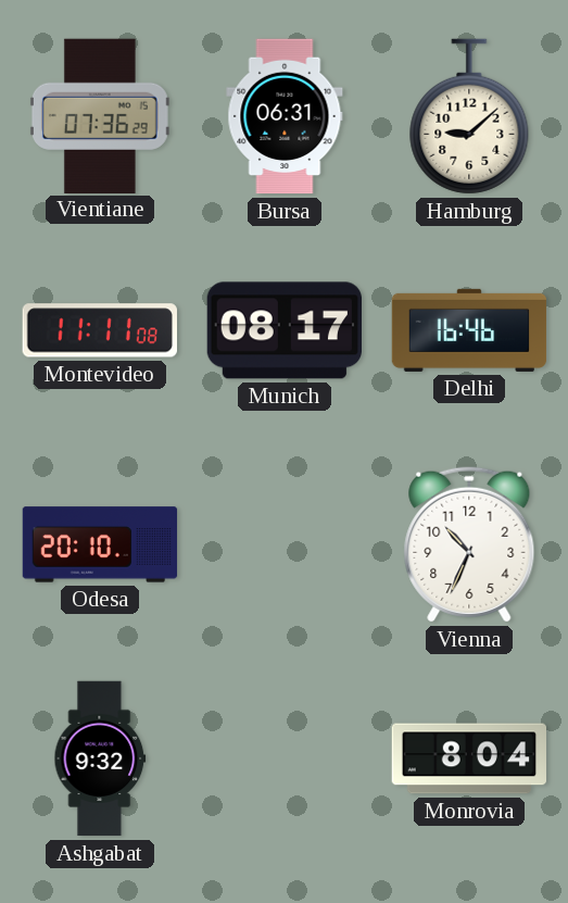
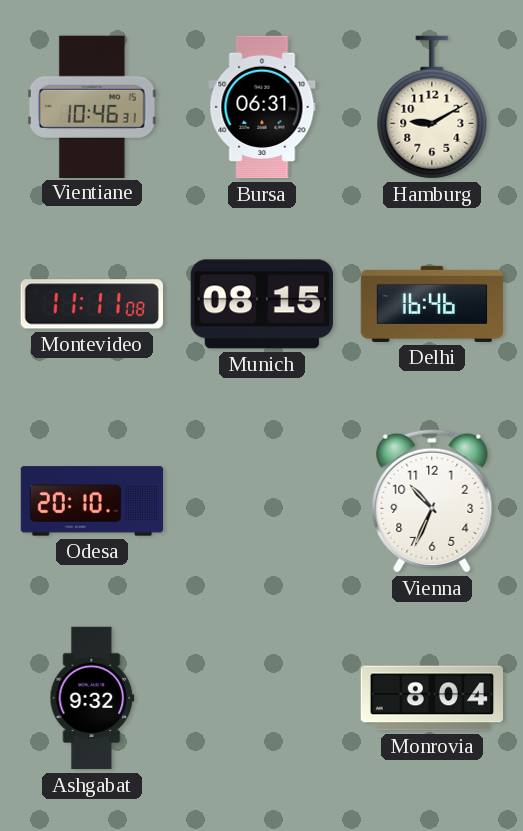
Vientiane: 07:36 -> 10:46
Hamburg: 9:08 -> 9:10
Munich: 08:17 -> 08:15
